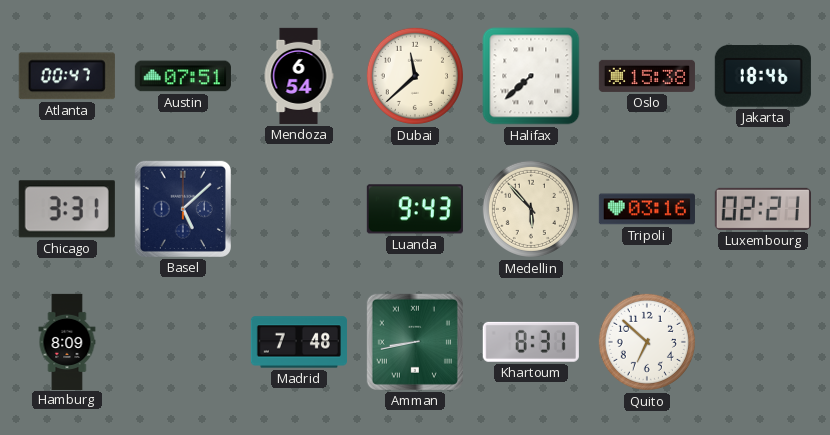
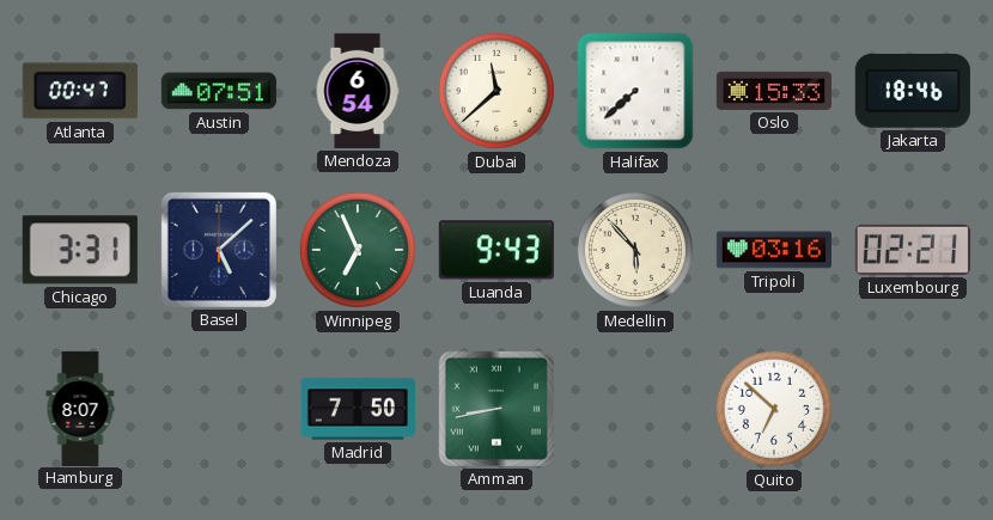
Oslo: 15:38 -> 15:33
Winnipeg: none -> 6:56
Hamburg: 8:09 -> 8:07
Madrid: 7:48 -> 7:50
Khartoum: 8:31 -> none
